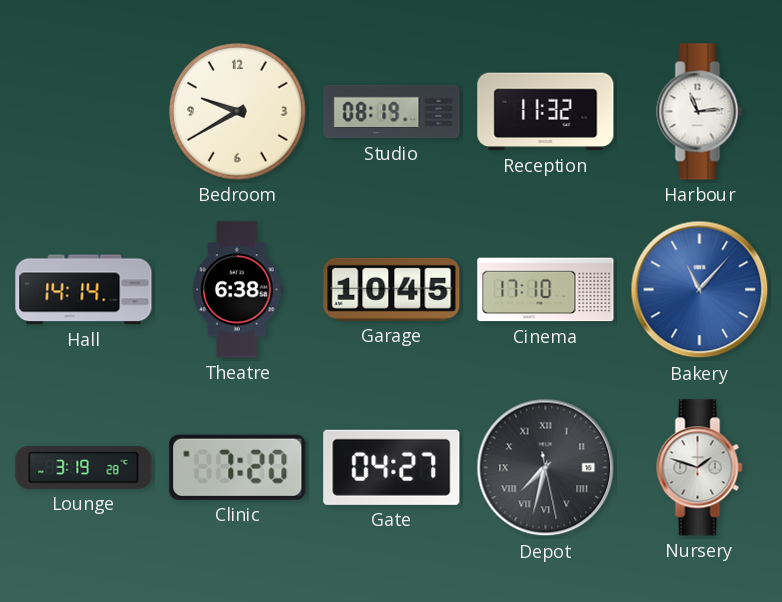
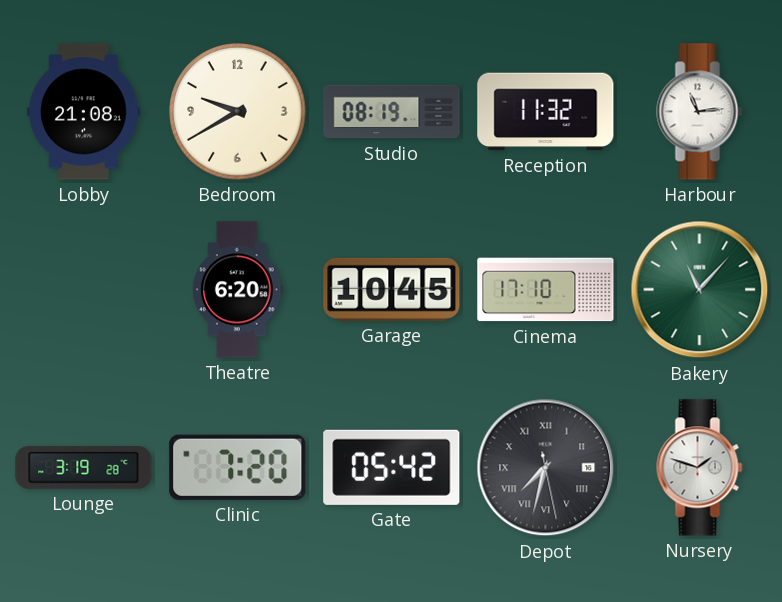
Lobby: none -> 21:08
Hall: 14:14 -> none
Theatre: 6:38 -> 6:20
Bakery dial: blue -> green
Gate: 04:27 -> 05:42
